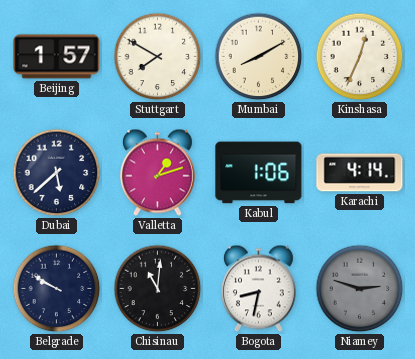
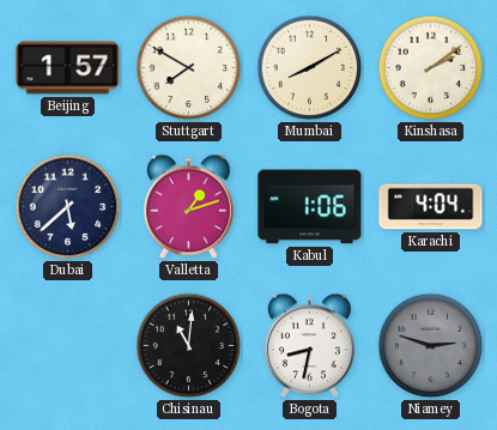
Kinshasa: 12:34 -> 2:09
Karachi: 4:14 -> 4:04
Belgrade: 9:50 -> none
